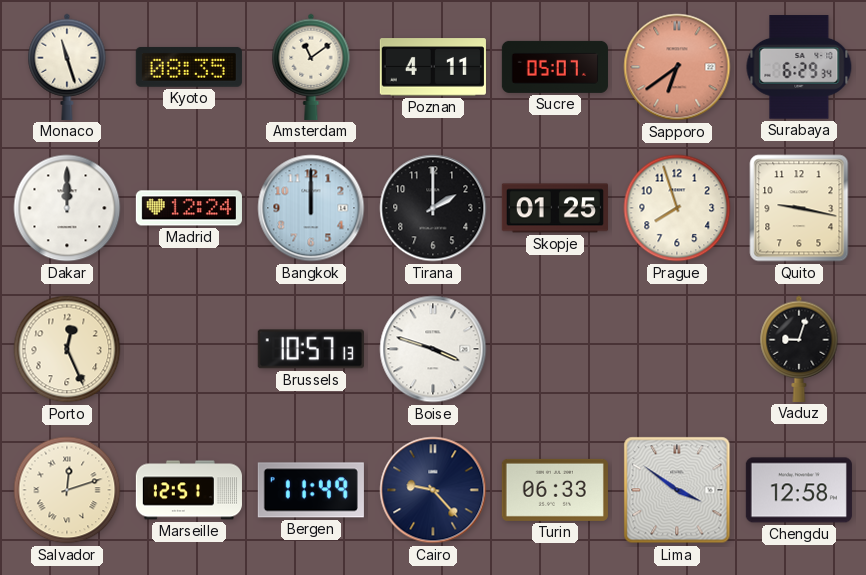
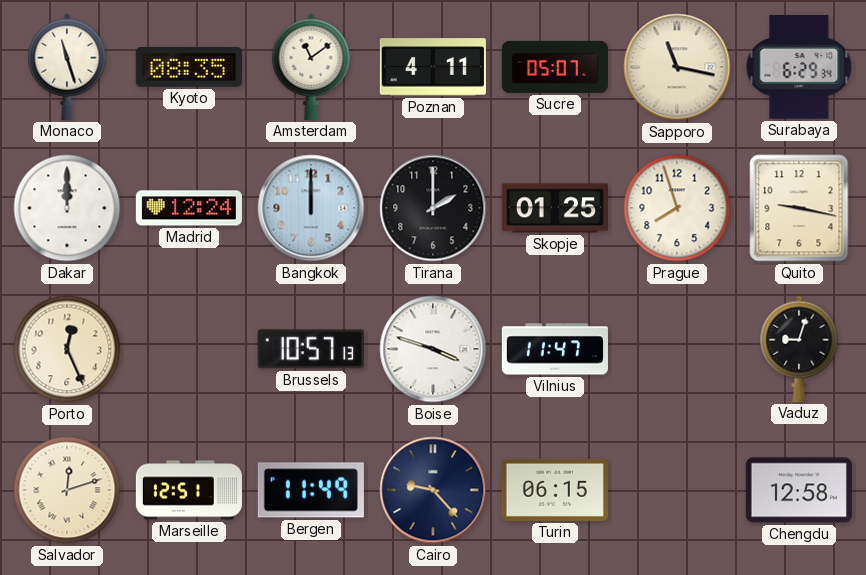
Sapporo: 6:39 -> 11:17
Sapporo dial: salmon -> cream
Vilnius: none -> 11:47
Turin: 06:33 -> 06:15
Lima: 3:51 -> none
